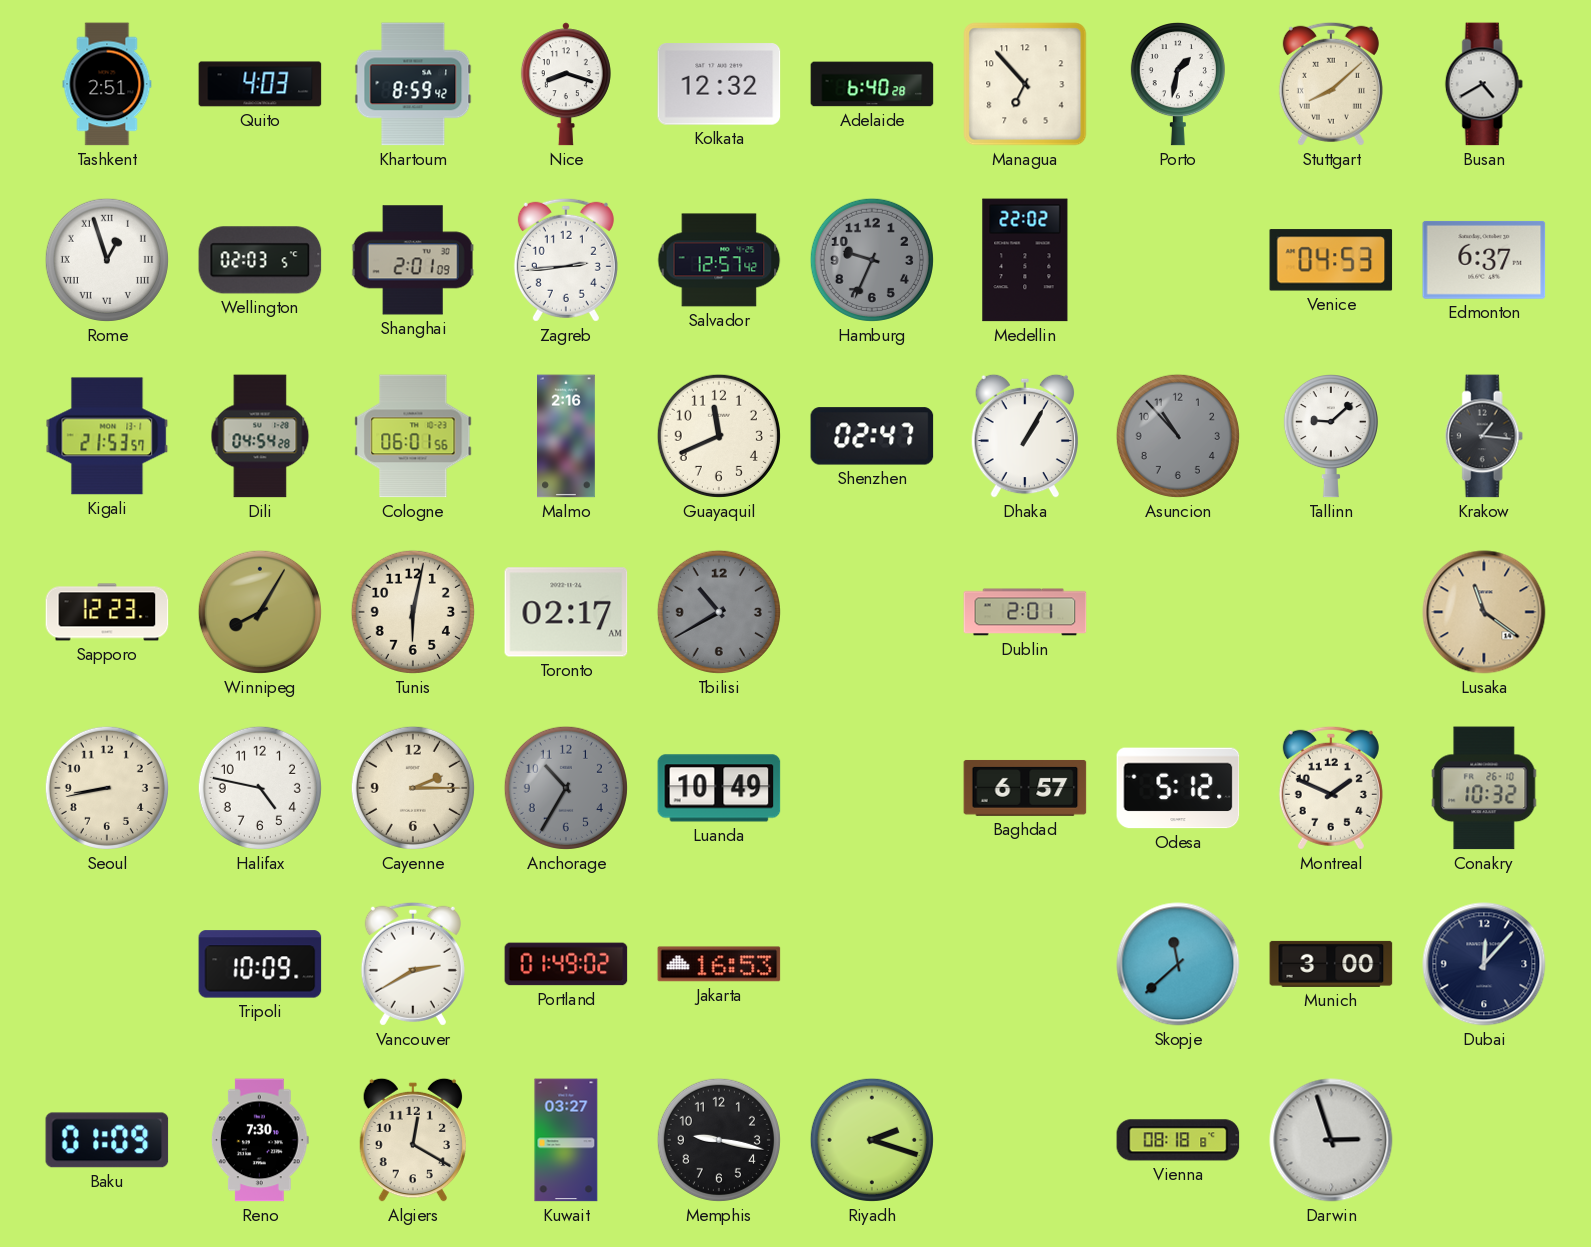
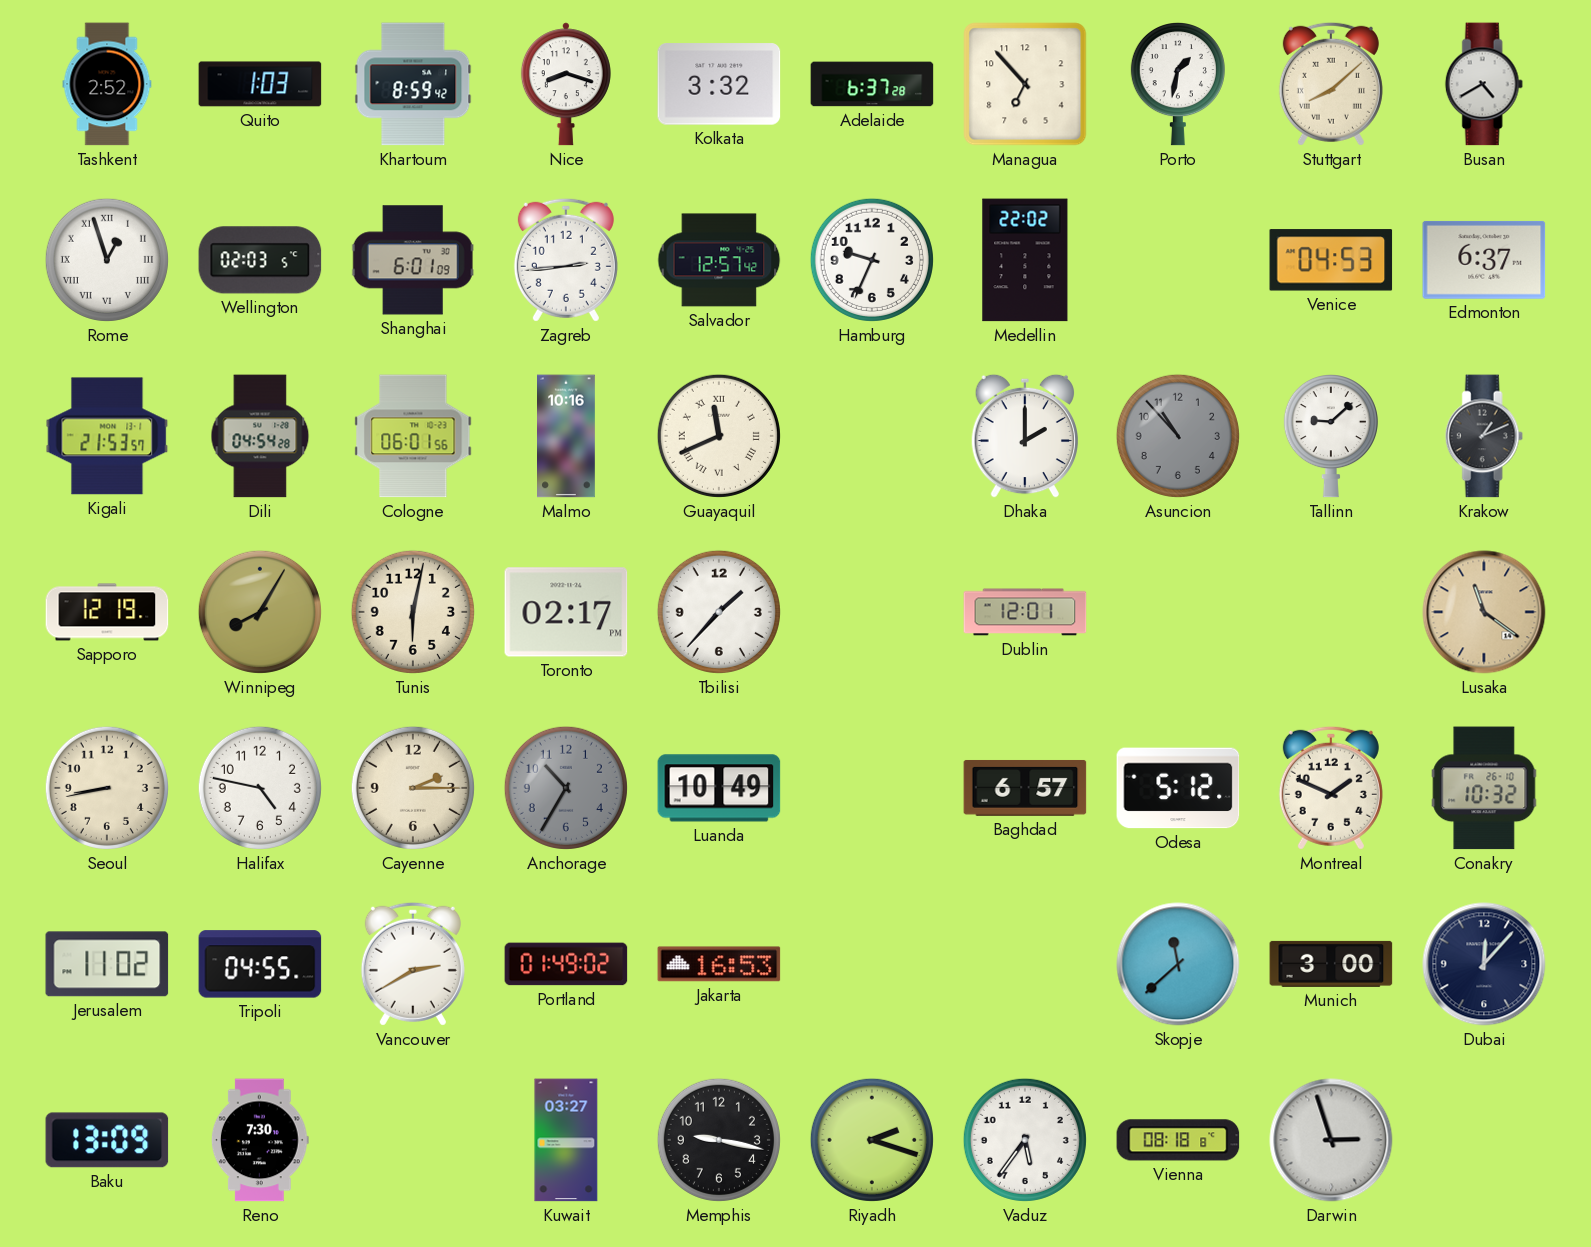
Tashkent: 2:51 -> 2:52
Quito: 4:03 -> 1:03
Kolkata: 12:32 -> 3:32
Adelaide: 6:40 -> 6:37
Shanghai: 2:01 -> 6:01
Hamburg dial: grey -> white
Malmo: 2:16 -> 10:16
Guayaquil numerals: Arabic -> Roman
Shenzhen: 02:47 -> none
Dhaka: 1:05 -> 2:00
Krakow: 1:16 -> 1:11
Sapporo: 12:23 -> 12:19
Toronto: 02:17 AM -> 02:17 PM
Tbilisi: 10:40 -> 1:37
Tbilisi dial: grey -> white
Dublin: 2:01 -> 12:01
Jerusalem: none -> 11:02
Tripoli: 10:09 -> 04:55
Baku: 01:09 -> 13:09
Algiers: 12:20 -> none
Vaduz: none -> 5:36
